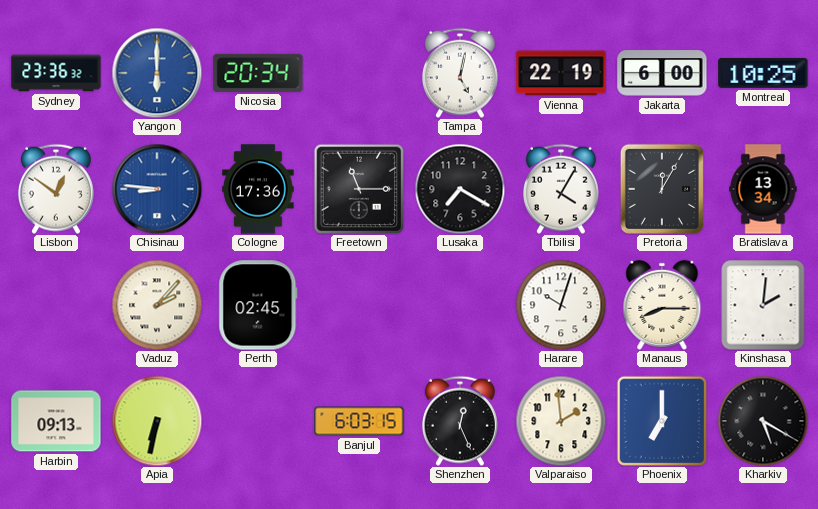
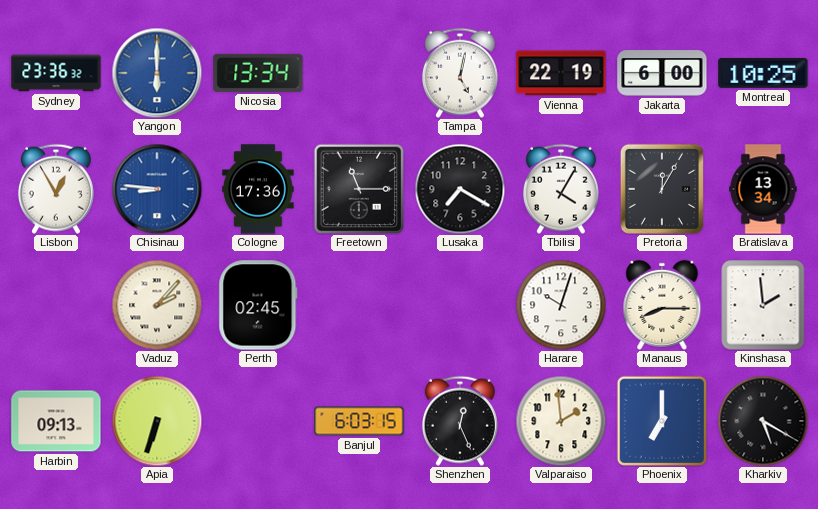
Nicosia: 20:34 -> 13:34
Lisbon: 12:51 -> 12:55
Kinshasa: 2:01 -> 1:59
Apia: 6:32 -> 6:33
